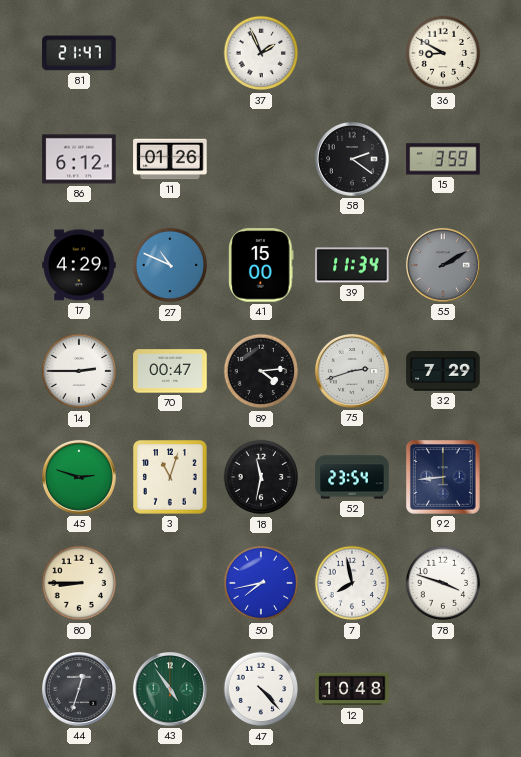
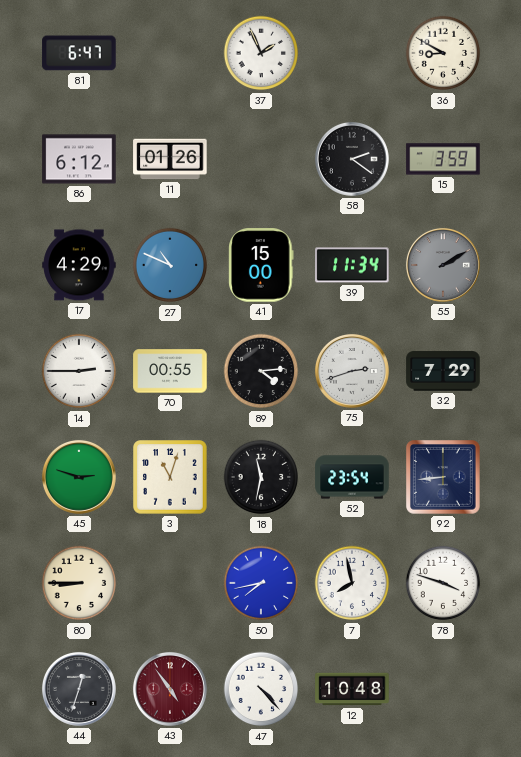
81: 21:47 -> 6:47
70: 00:47 -> 00:55
43 dial: green -> burgundy
